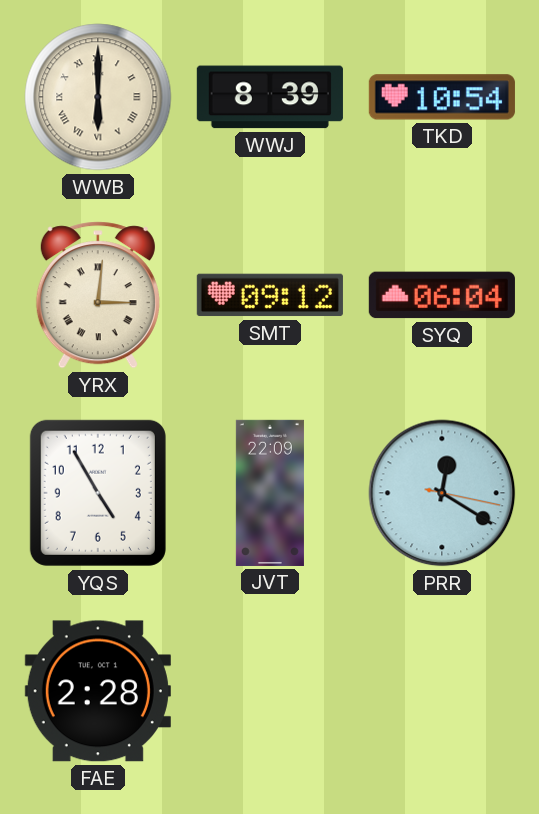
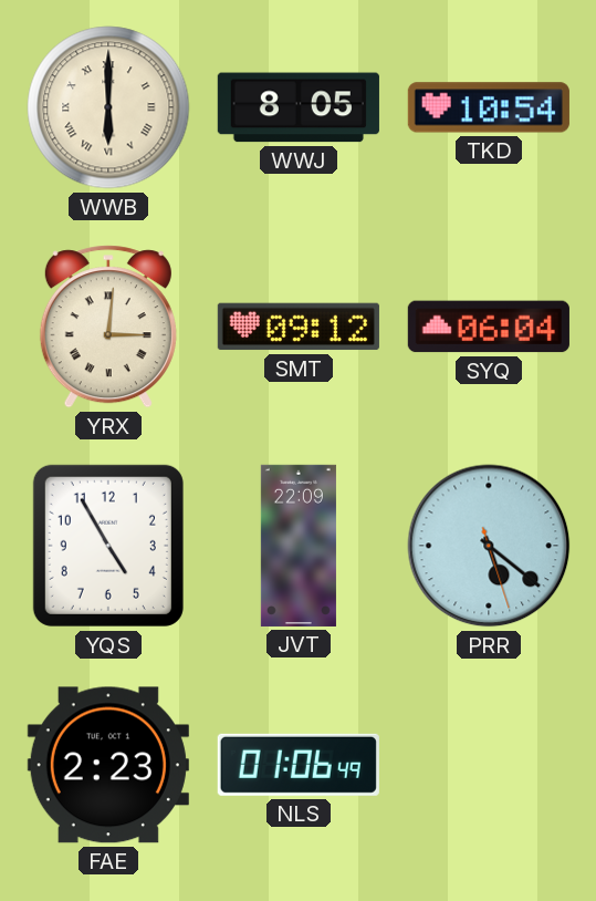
WWJ: 8:39 -> 8:05
PRR: 12:20 -> 5:21
FAE: 2:28 -> 2:23
NLS: none -> 01:06
